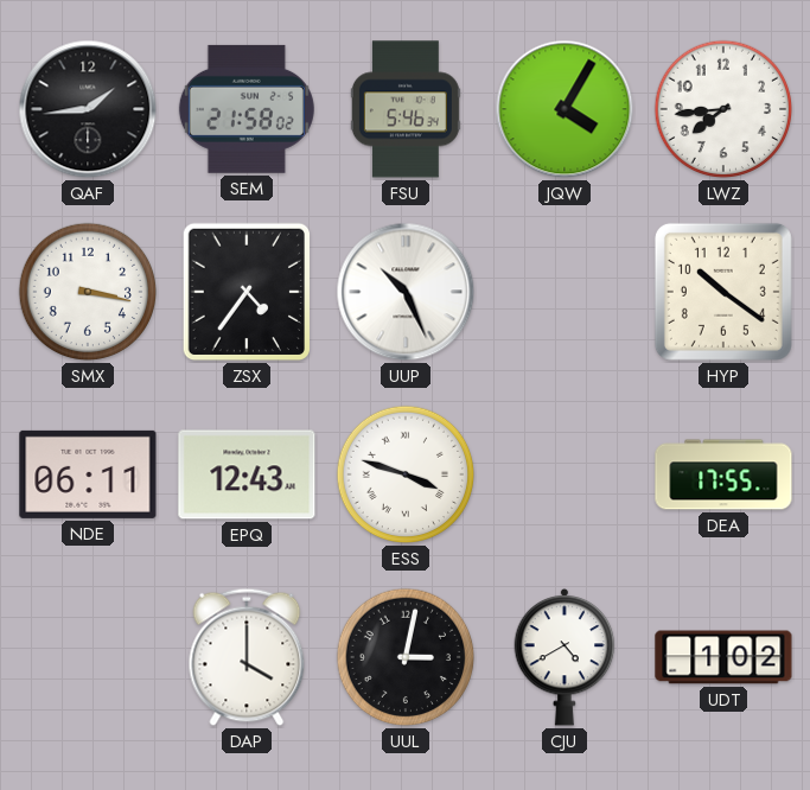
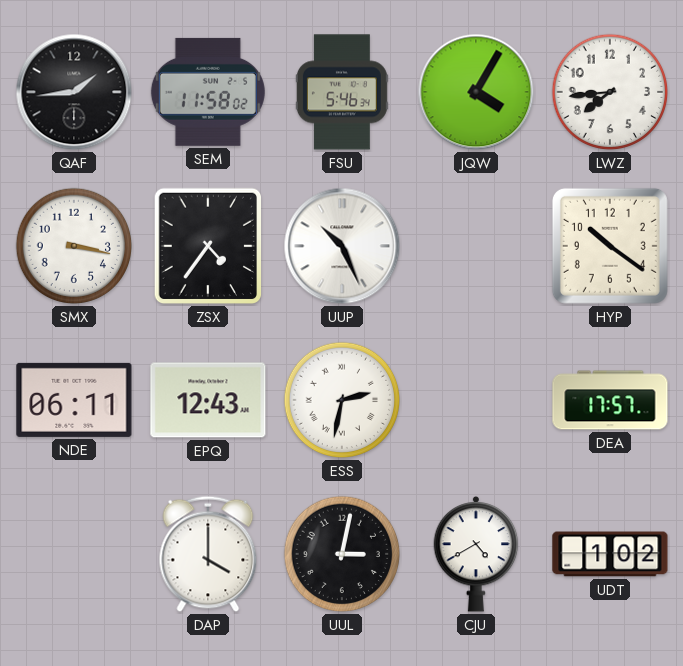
SEM: 21:58 -> 11:58
ESS: 3:48 -> 2:32
DEA: 17:55 -> 17:57
